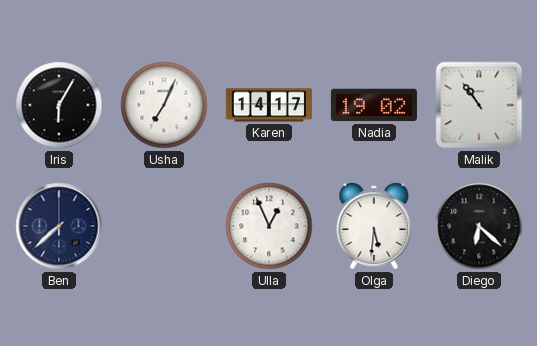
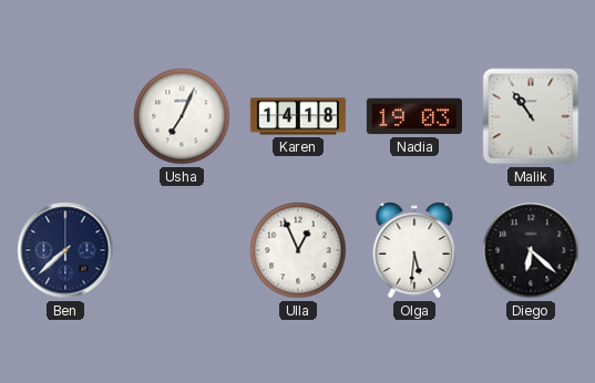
Iris: 6:05 -> none
Karen: 14:17 -> 14:18
Nadia: 19:02 -> 19:03
